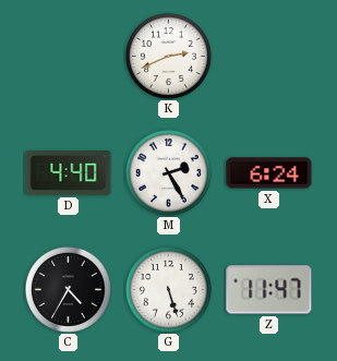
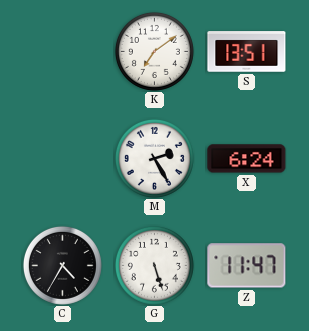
K: 2:41 -> 7:09
S: none -> 13:51
D: 4:40 -> none
